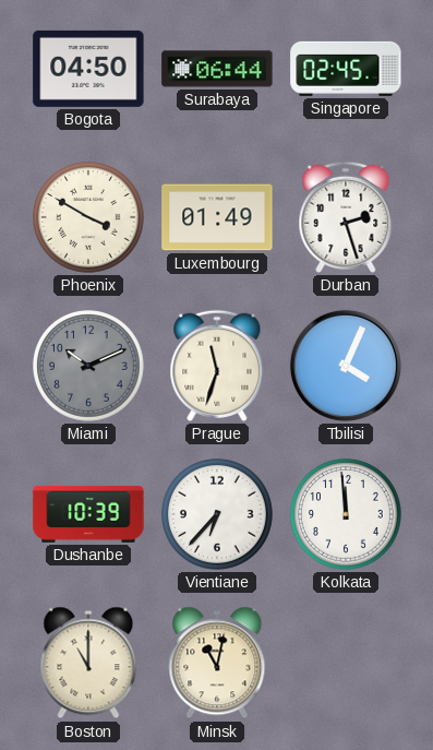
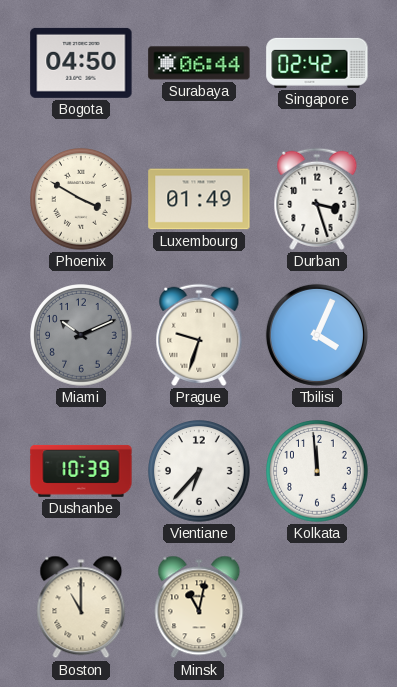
Singapore: 02:45 -> 02:42
Durban: 2:27 -> 3:27
Prague: 11:33 -> 9:33
